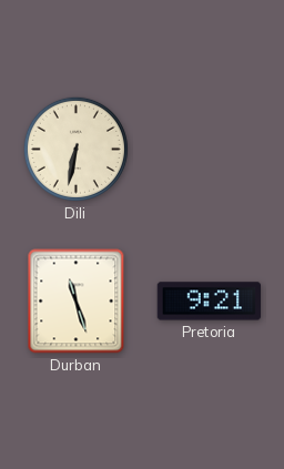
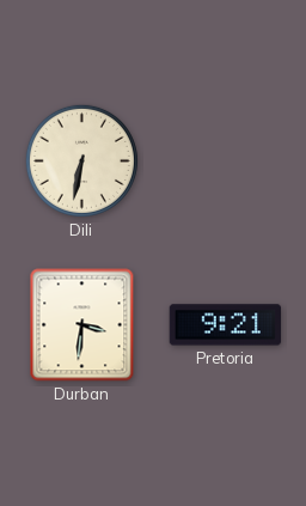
Durban: 11:27 -> 3:31
